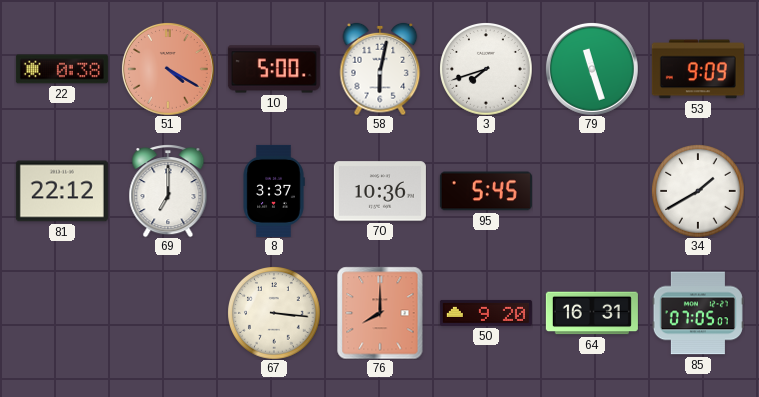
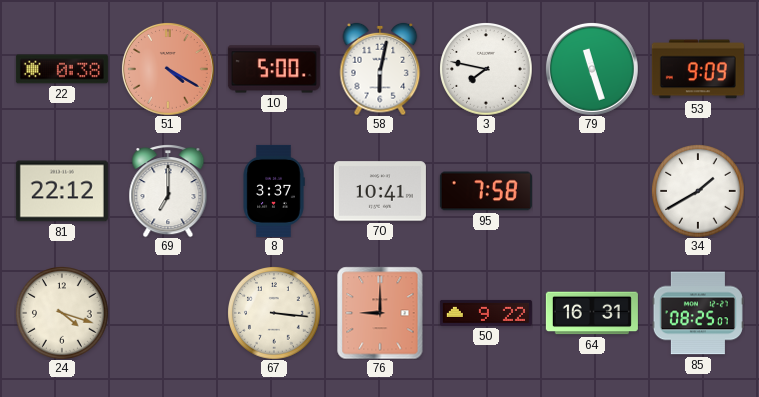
3: 7:42 -> 7:47
70: 10:36 -> 10:41
95: 5:45 -> 7:58
24: none -> 4:18
76: 8:00 -> 9:00
50: 9:20 -> 9:22
85: 07:05 -> 08:25
